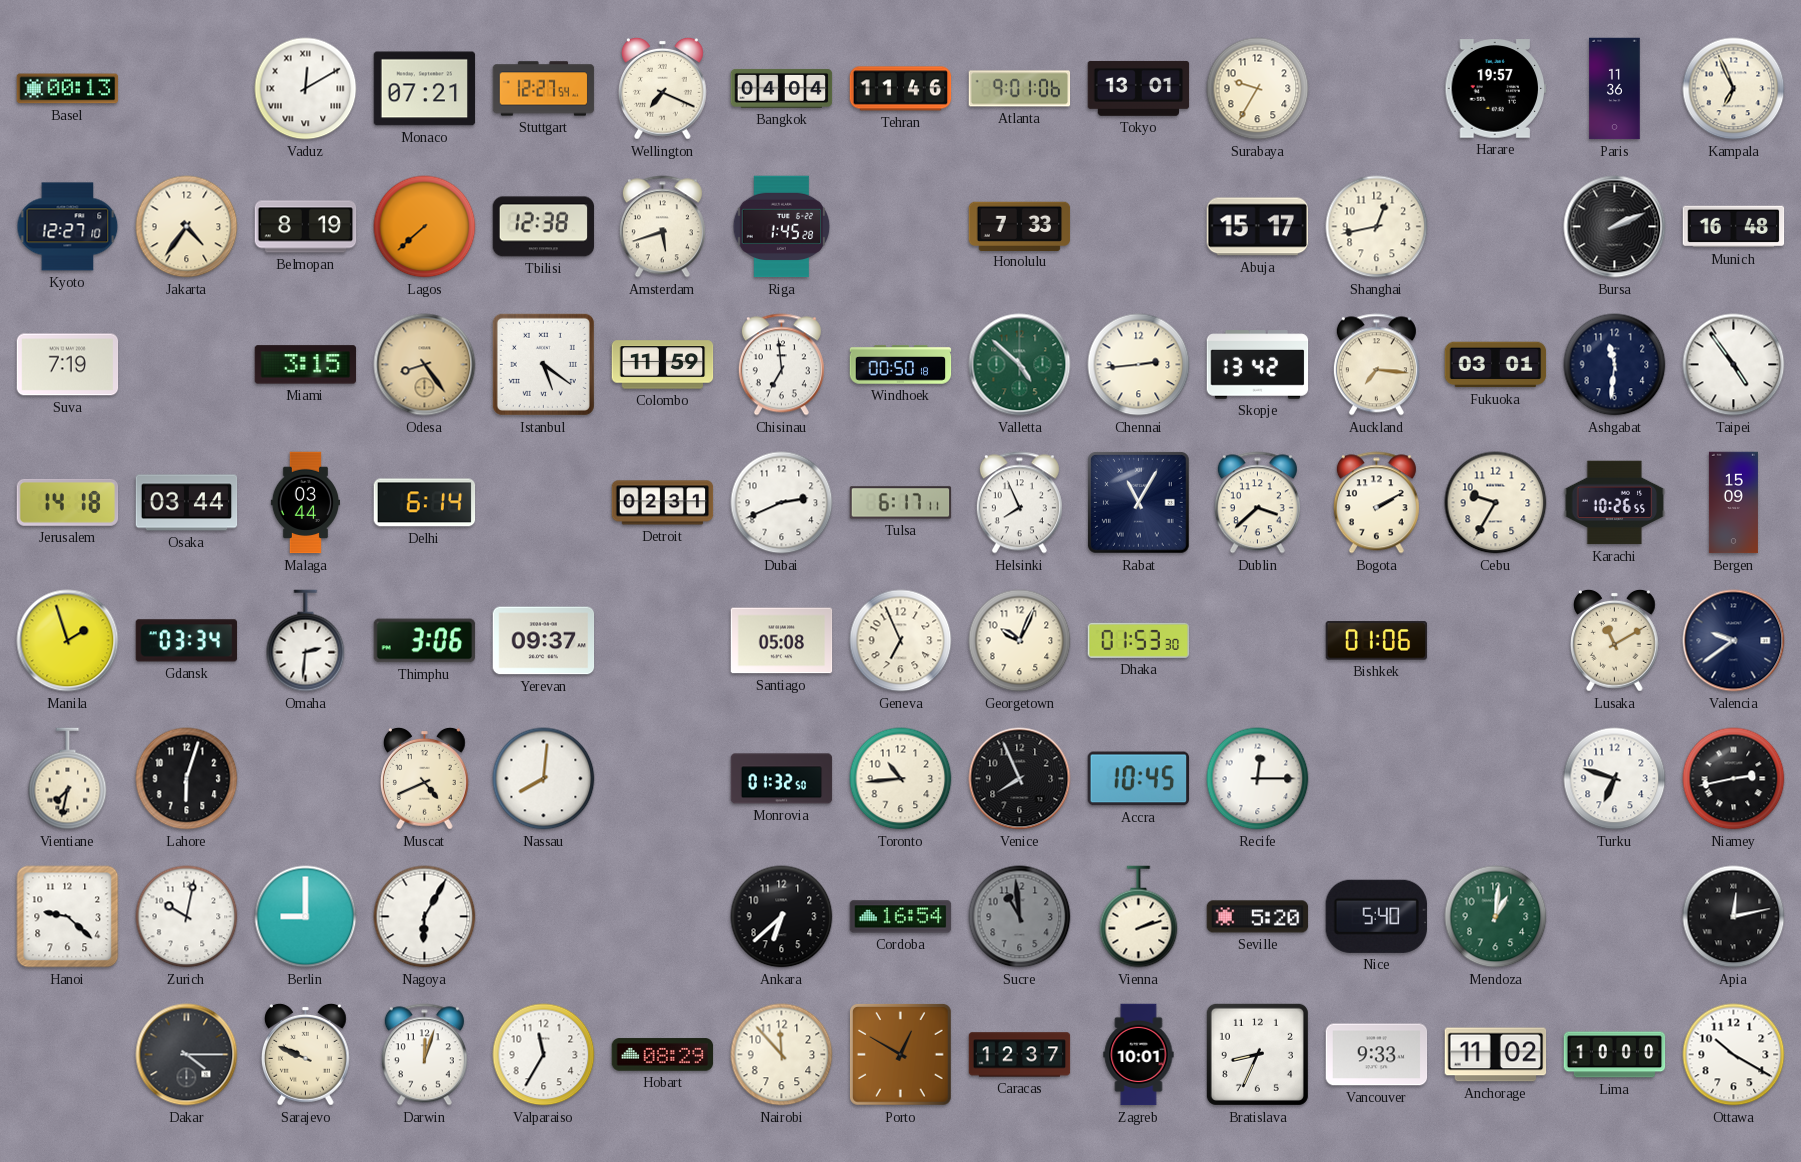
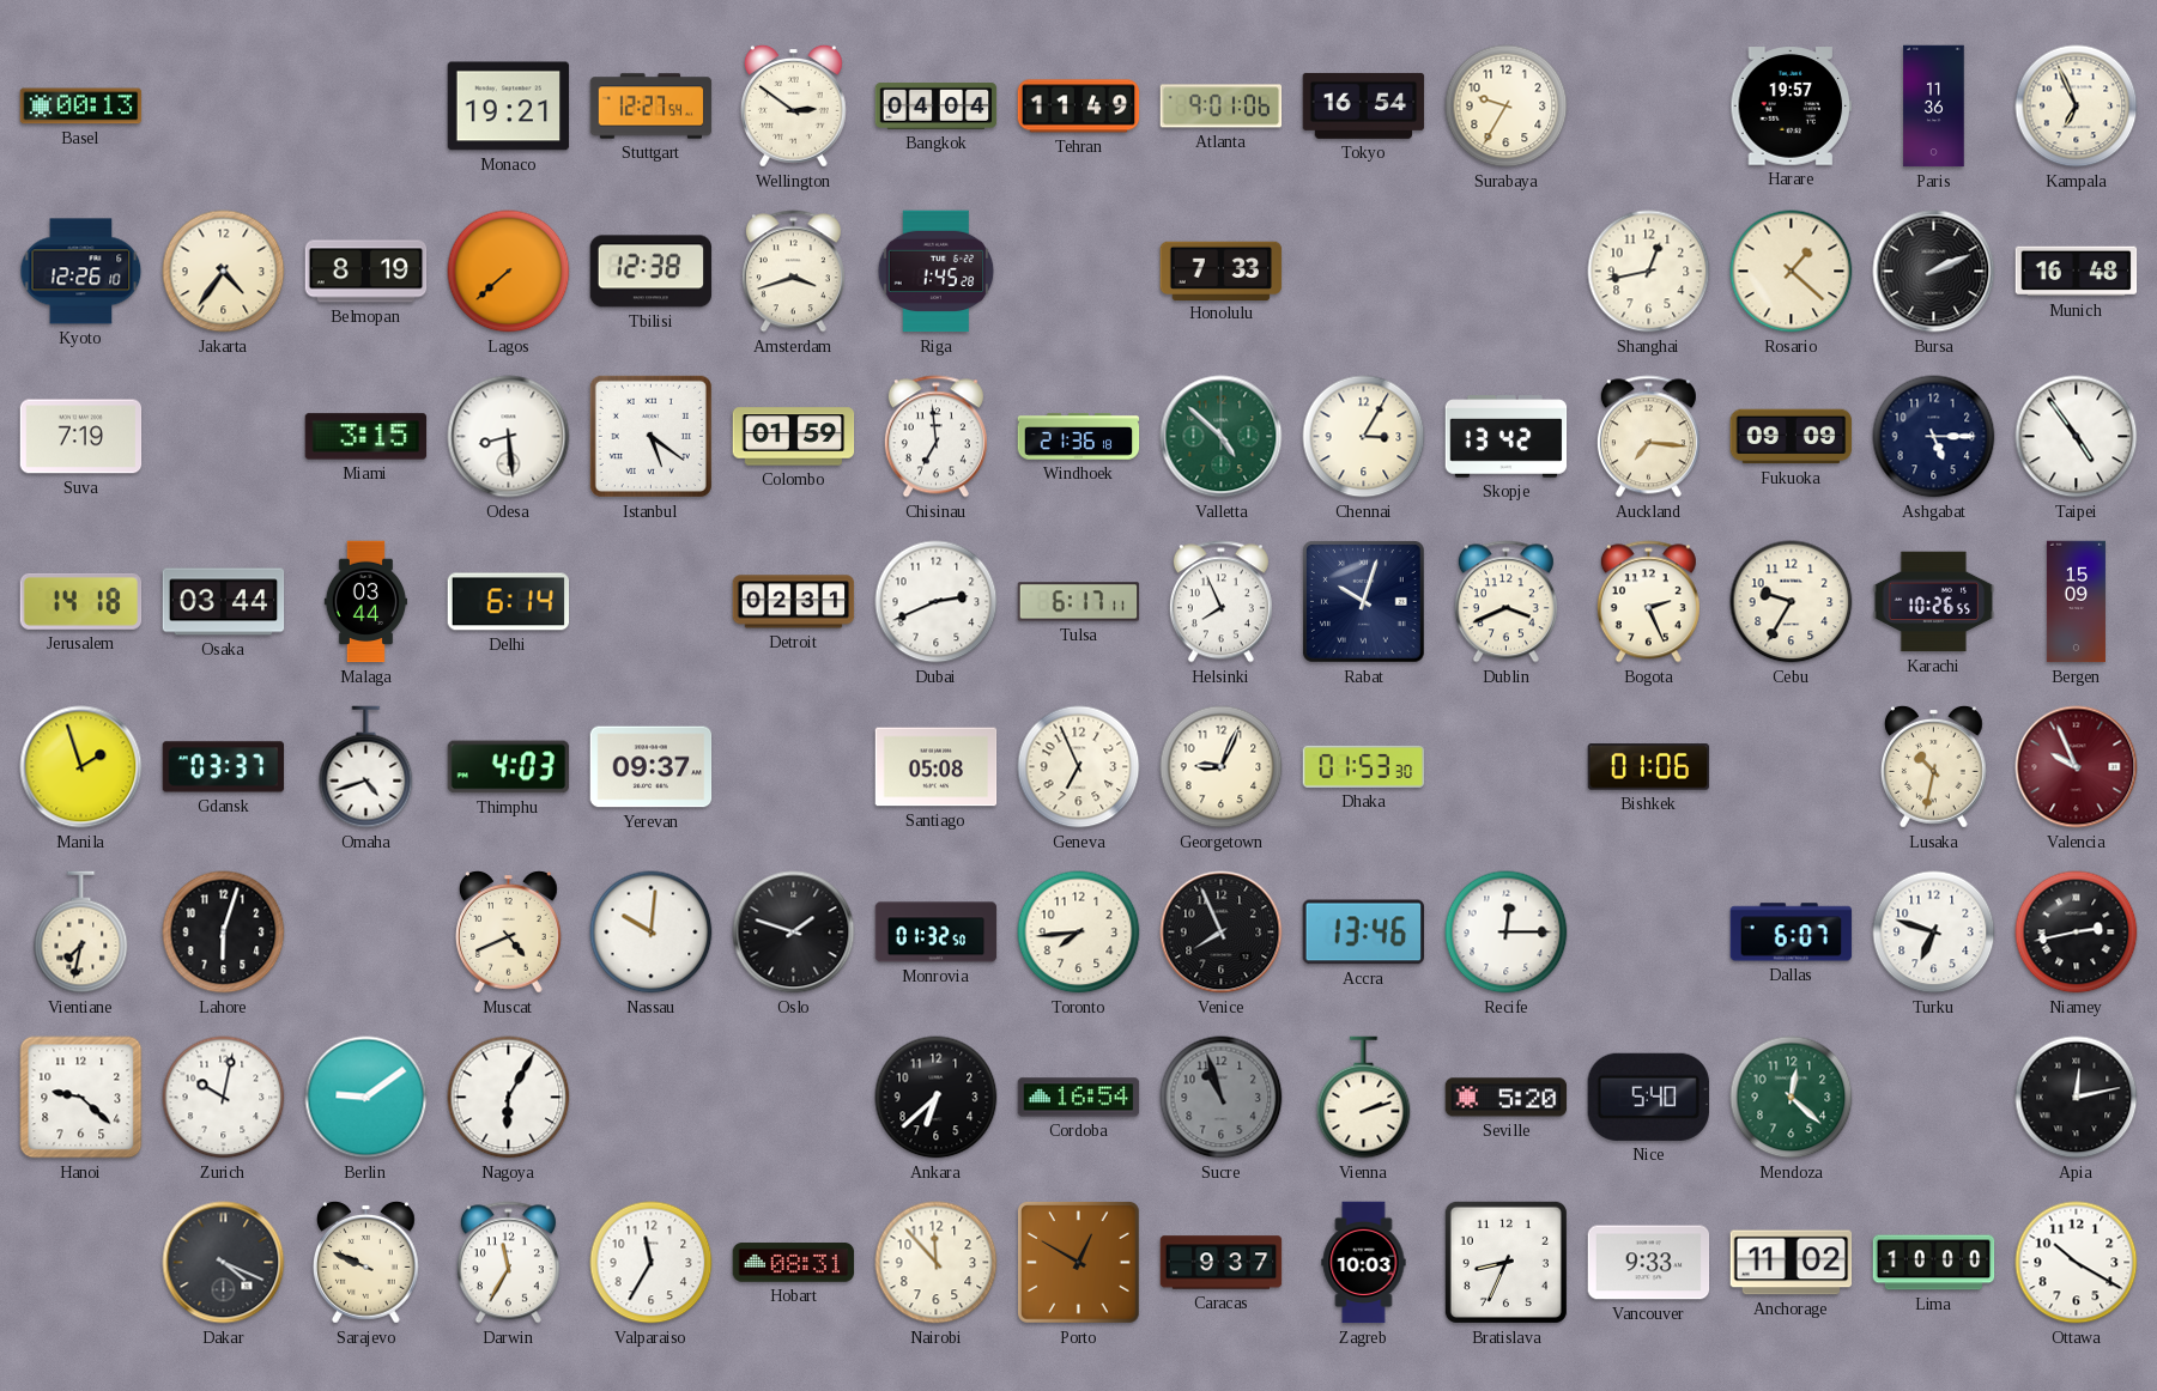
Vaduz: 12:10 -> none
Monaco: 07:21 -> 19:21
Wellington: 7:19 -> 2:51
Tehran: 11:46 -> 11:49
Tokyo: 13:01 -> 16:54
Kyoto: 12:27 -> 12:26
Amsterdam: 5:42 -> 3:42
Abuja: 15:17 -> none
Rosario: none -> 1:22
Odesa: 8:24 -> 8:29
Odesa dial: champagne -> white
Colombo: 11:59 -> 01:59
Windhoek: 00:50 -> 21:36
Chennai: 2:44 -> 3:05
Fukuoka: 03:01 -> 09:09
Ashgabat: 11:31 -> 5:15
Rabat: 11:05 -> 10:03
Dublin: 3:38 -> 3:41
Bogota: 2:10 -> 2:26
Gdansk: 03:34 -> 03:37
Omaha: 2:31 -> 4:42
Thimphu: 3:06 -> 4:03
Georgetown: 10:04 -> 9:04
Lusaka: 11:10 -> 10:32
Valencia: 9:39 -> 9:56
Valencia dial: navy -> burgundy
Nassau: 8:01 -> 10:01
Oslo: none -> 1:48
Toronto: 10:44 -> 7:44
Accra: 10:45 -> 13:46
Dallas: none -> 6:07
Berlin: 9:00 -> 9:09
Sucre: 10:59 -> 10:57
Mendoza: 1:01 -> 12:22
Dakar: 4:15 -> 4:19
Darwin: 12:03 -> 11:35
Hobart: 08:29 -> 08:31
Caracas: 12:37 -> 9:37
Zagreb: 10:01 -> 10:03
